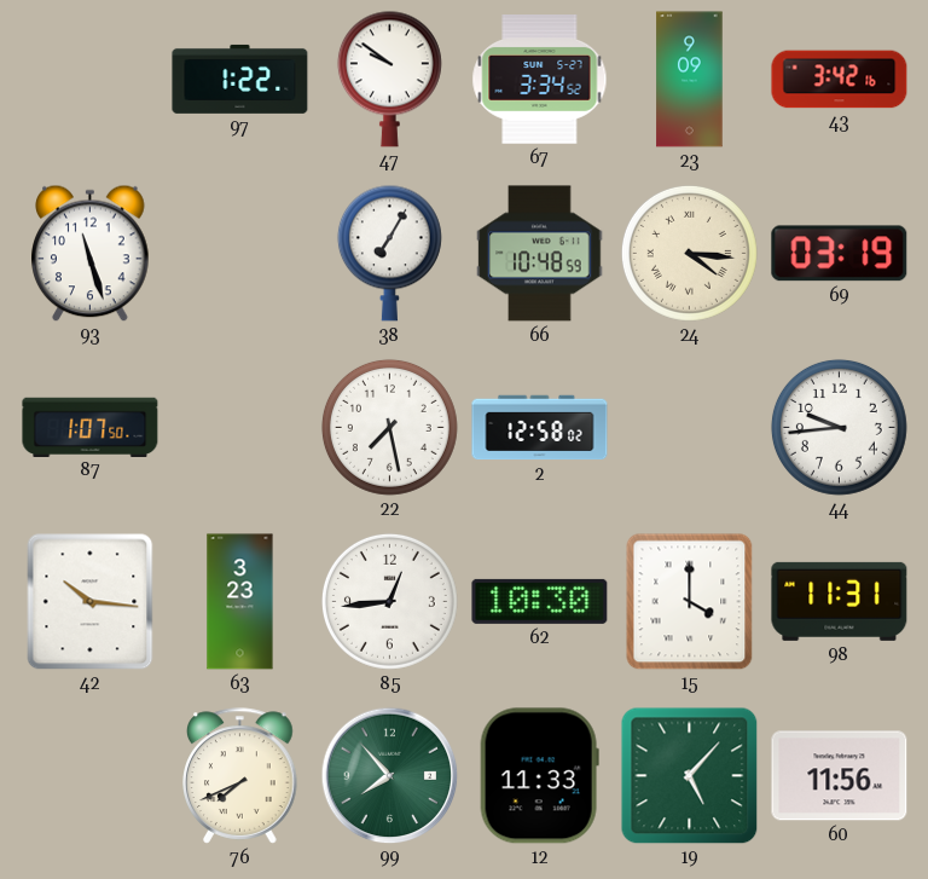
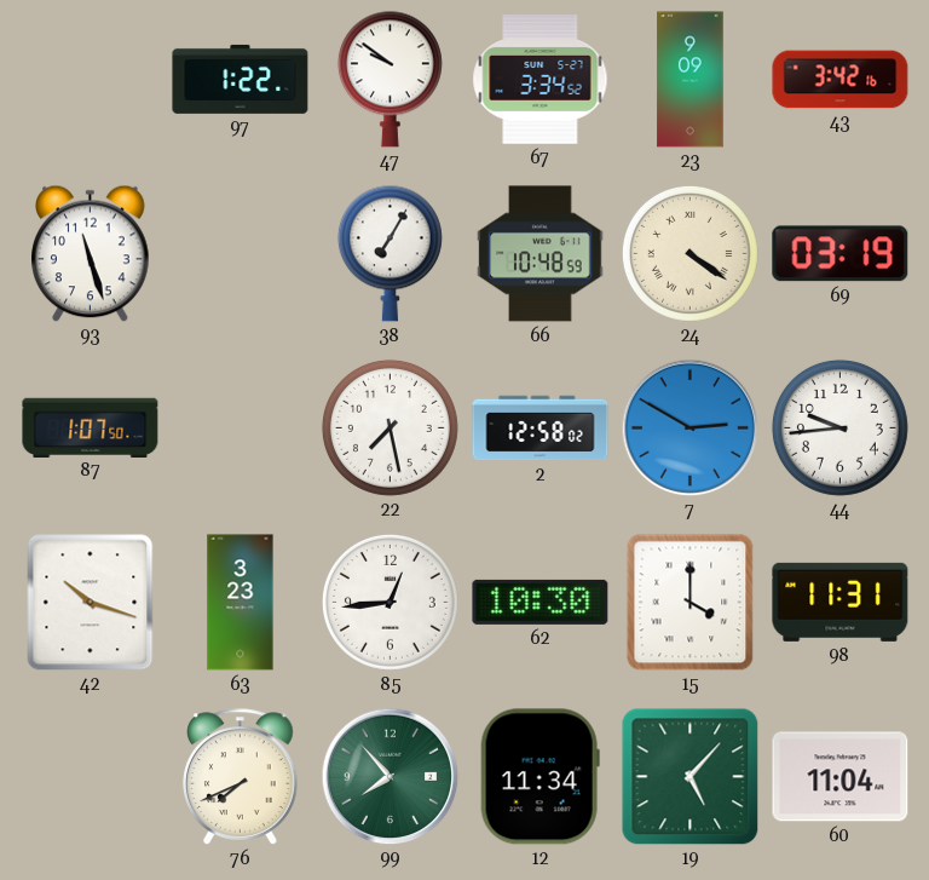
24: 4:16 -> 4:21
7: none -> 2:50
42: 10:16 -> 10:18
12: 11:33 -> 11:34
60: 11:56 -> 11:04
